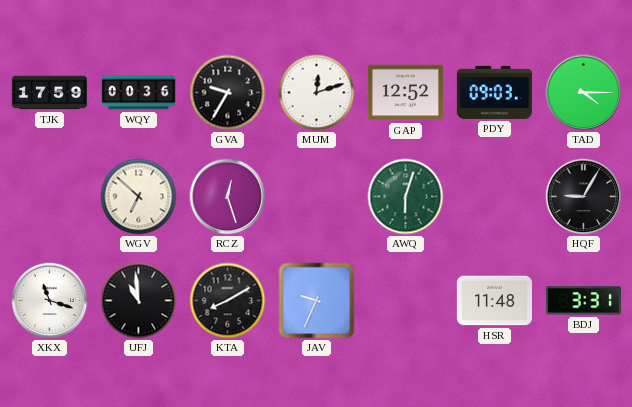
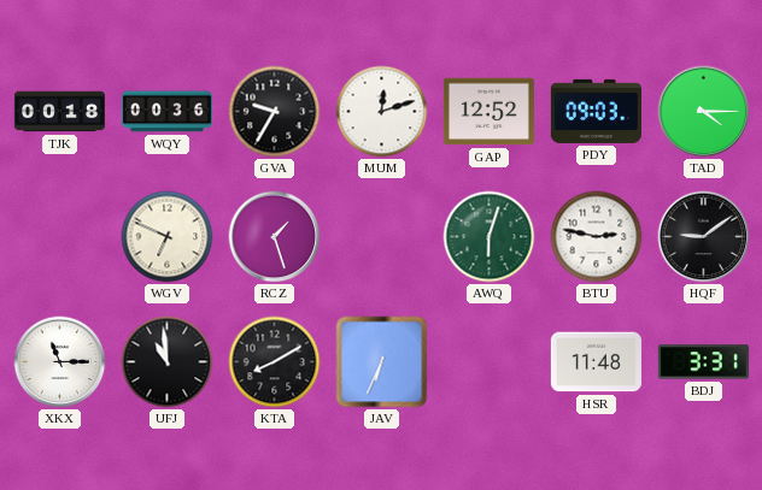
TJK: 17:59 -> 00:18
WGV: 6:52 -> 6:49
RCZ: 12:27 -> 1:27
BTU: none -> 2:47
HQF: 9:05 -> 9:09
XKX: 11:18 -> 11:15
JAV: 9:34 -> 6:34
